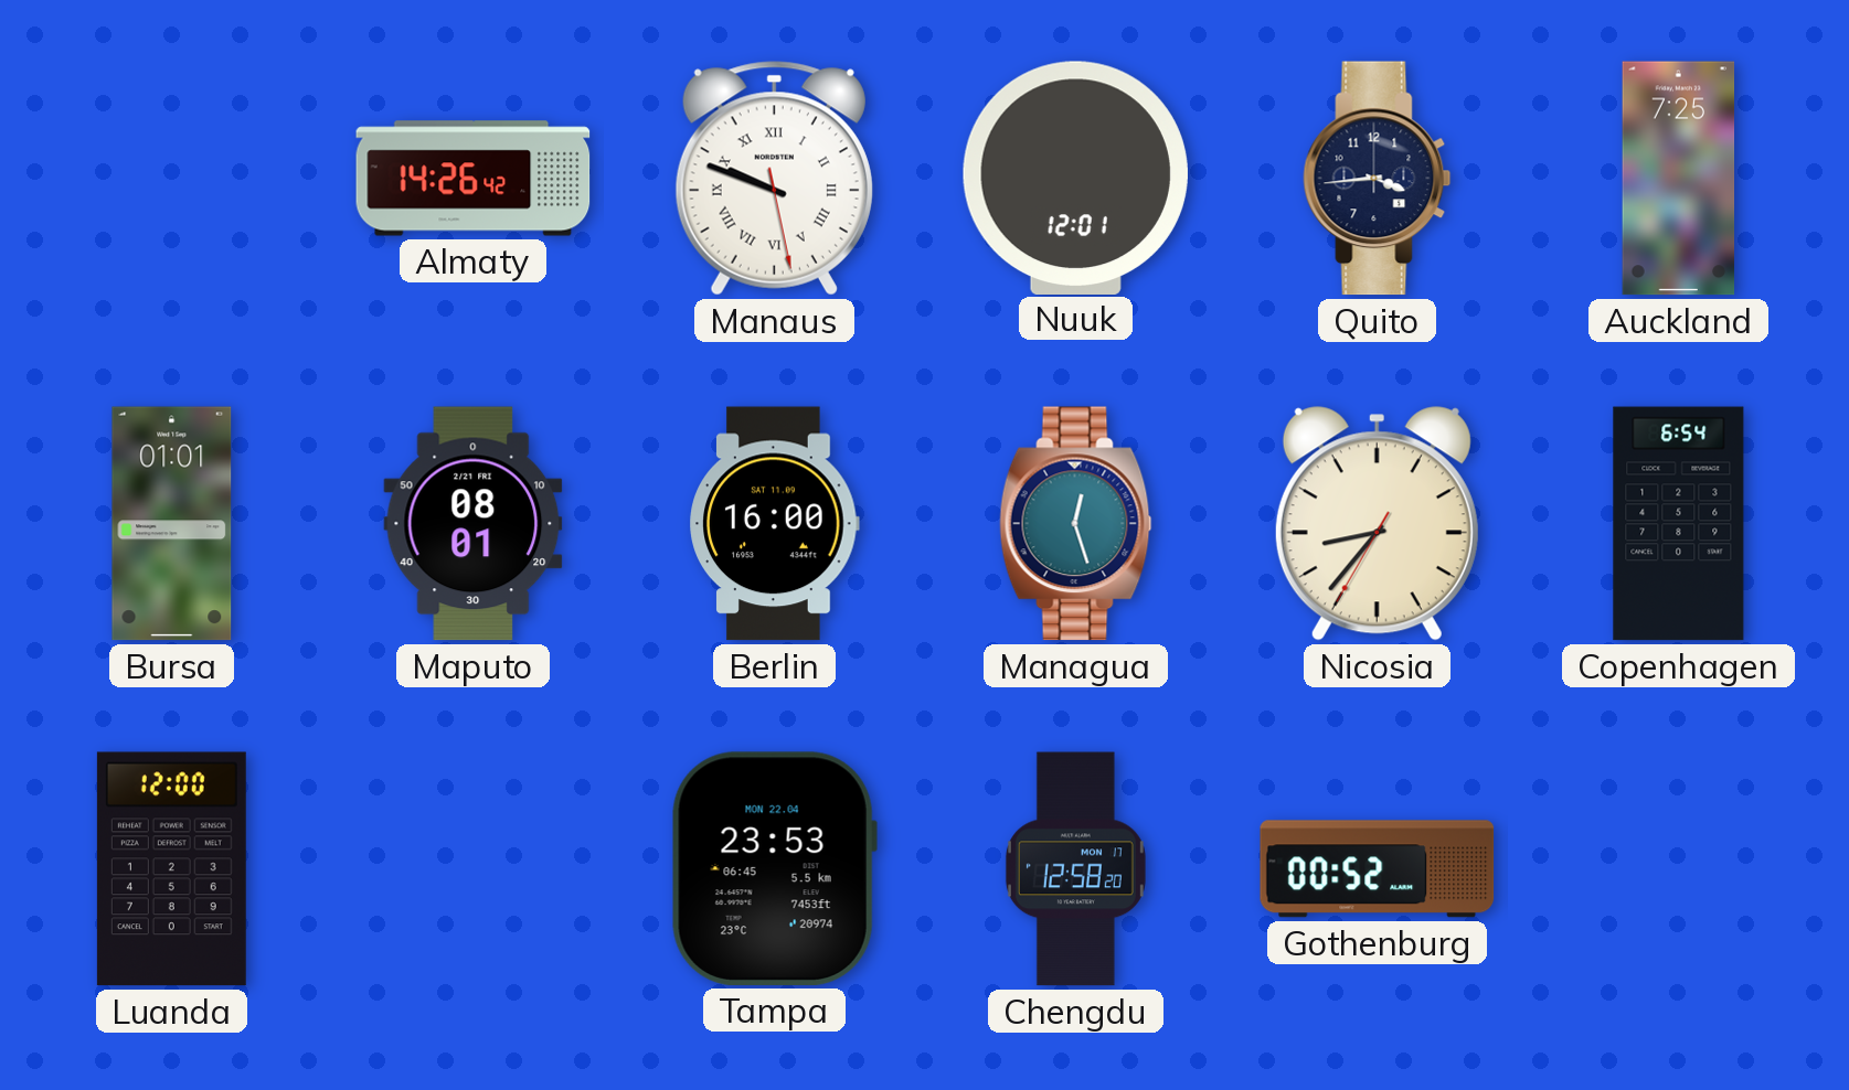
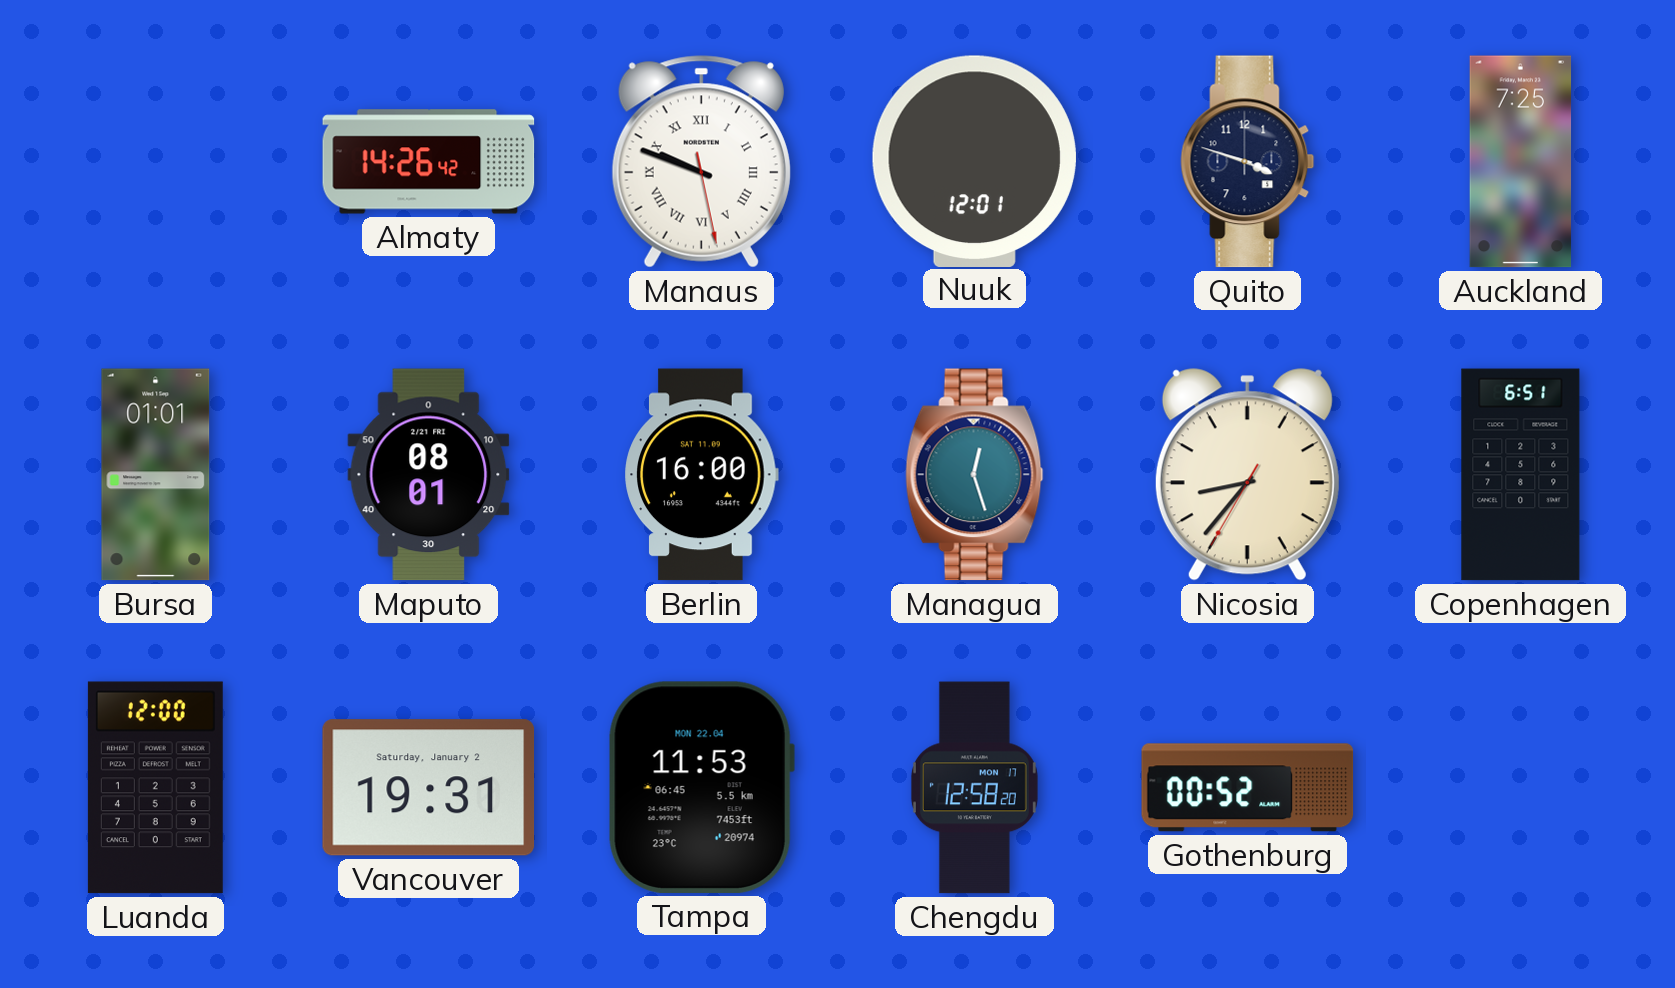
Quito: 3:44 -> 3:48
Copenhagen: 6:54 -> 6:51
Vancouver: none -> 19:31
Tampa: 23:53 -> 11:53
